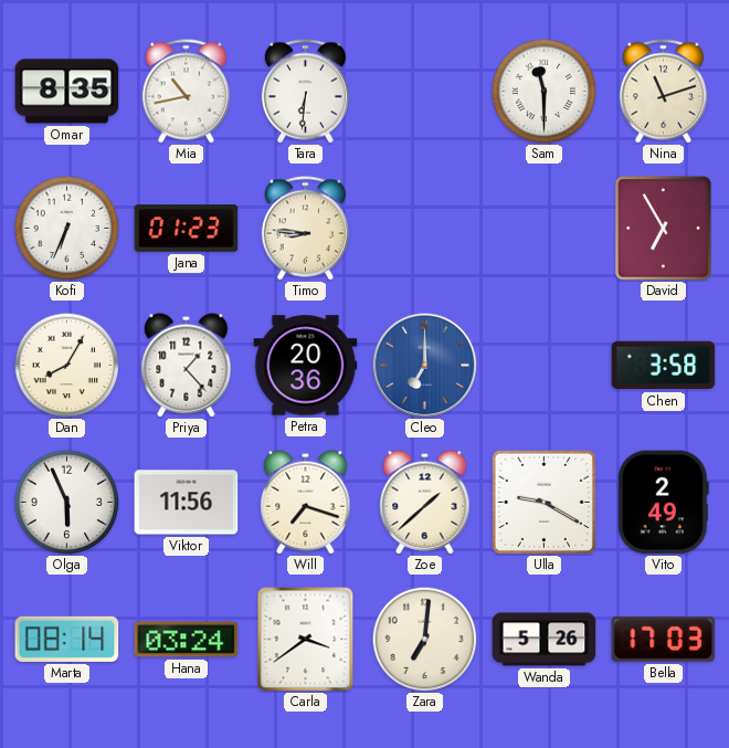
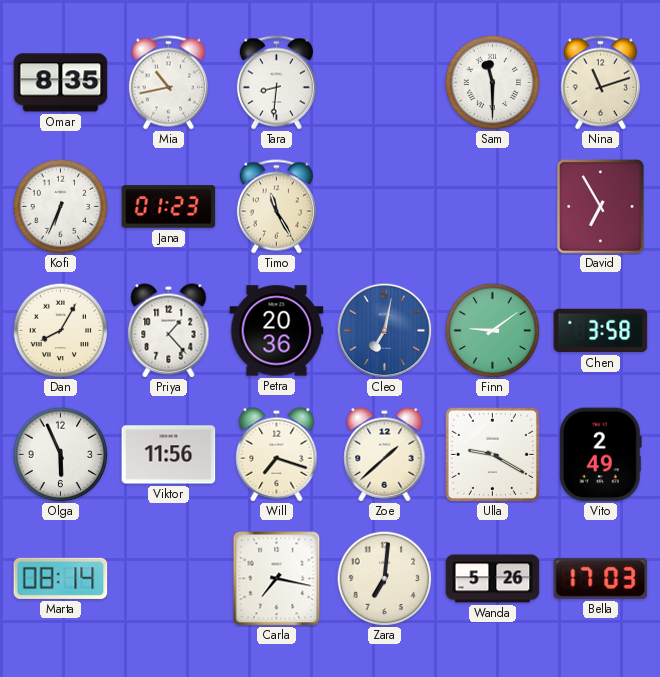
Tara: 6:31 -> 8:31
Timo: 8:46 -> 11:25
Cleo: 7:00 -> 7:02
Finn: none -> 9:09
Hana: 03:24 -> none
Carla: 3:39 -> 7:17
